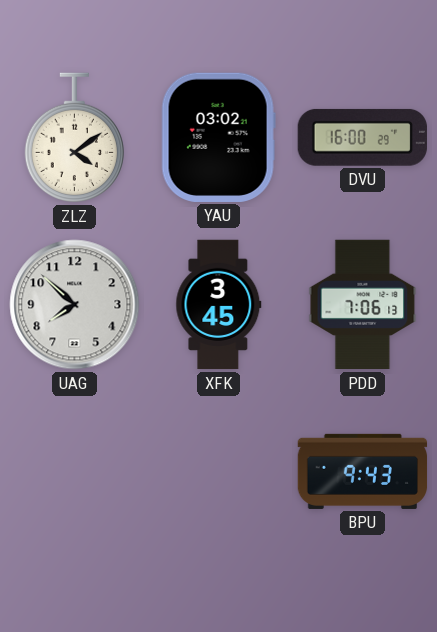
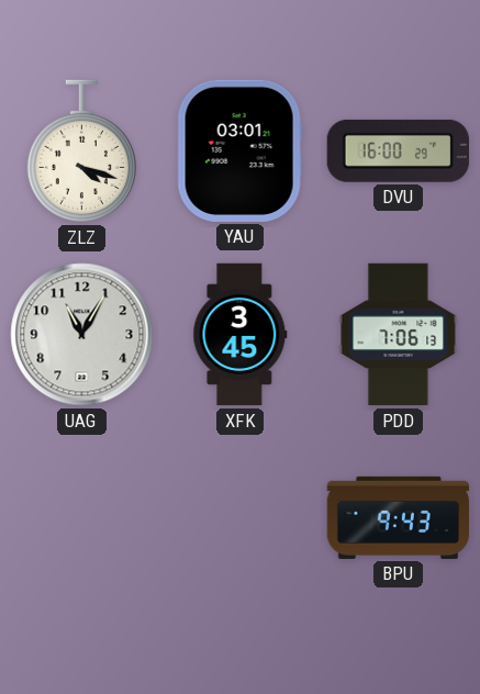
ZLZ: 4:09 -> 4:18
YAU: 03:02 -> 03:01
UAG: 7:52 -> 11:05
